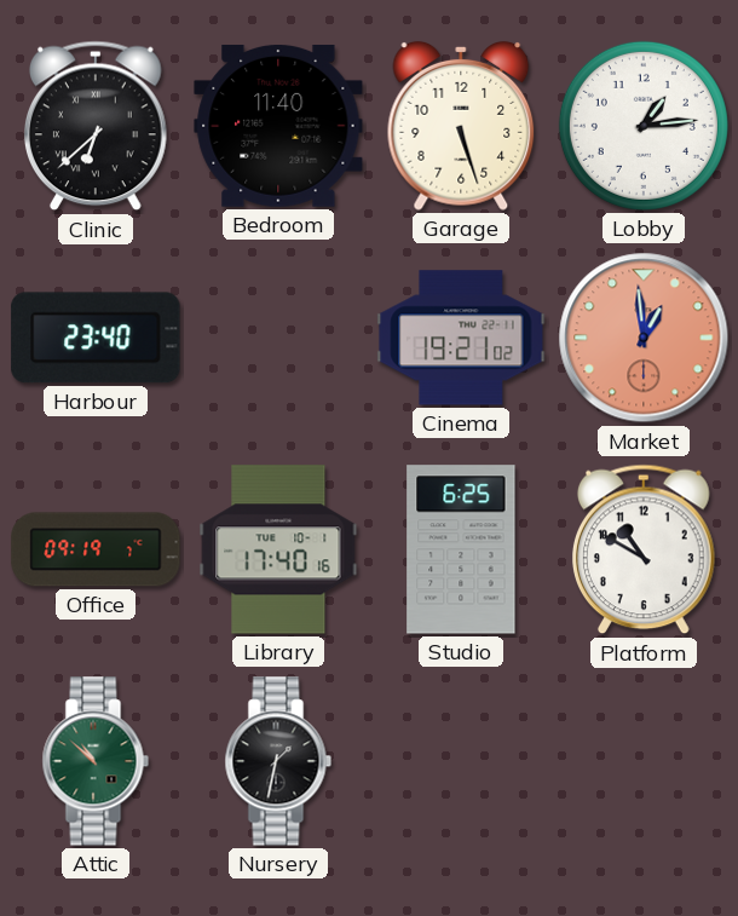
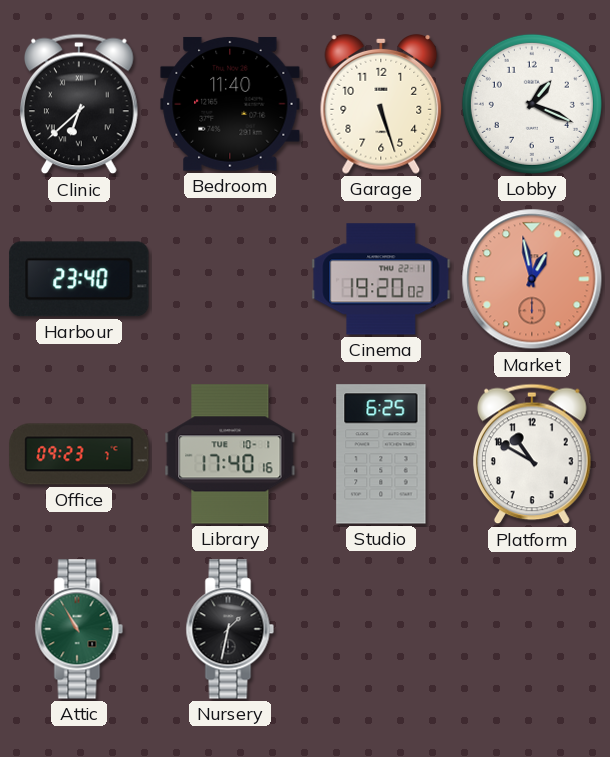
Lobby: 1:14 -> 1:19
Cinema: 19:21 -> 19:20
Market: 12:59 -> 12:58
Office: 09:19 -> 09:23
Attic: 10:52 -> 10:55
